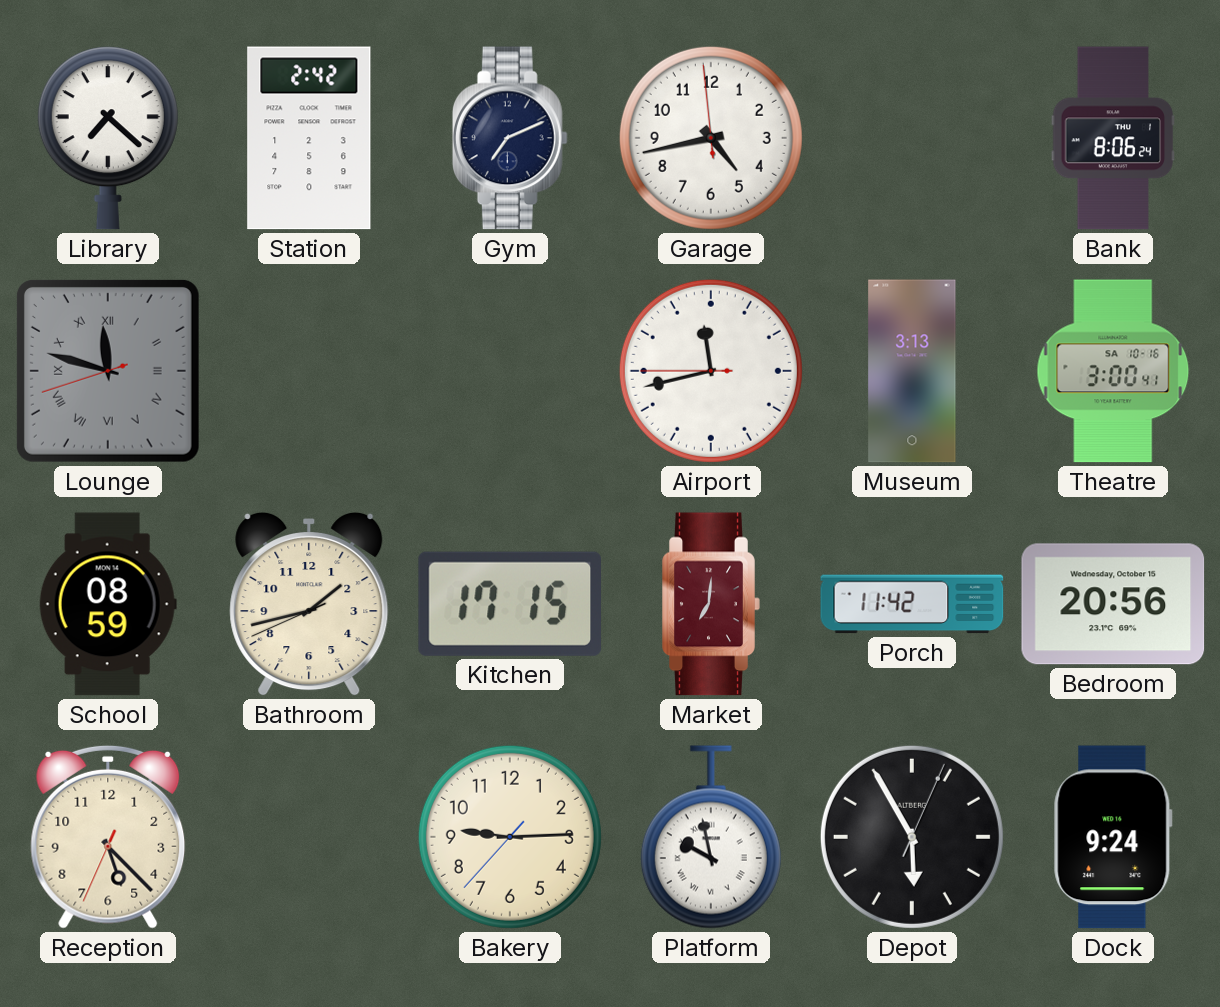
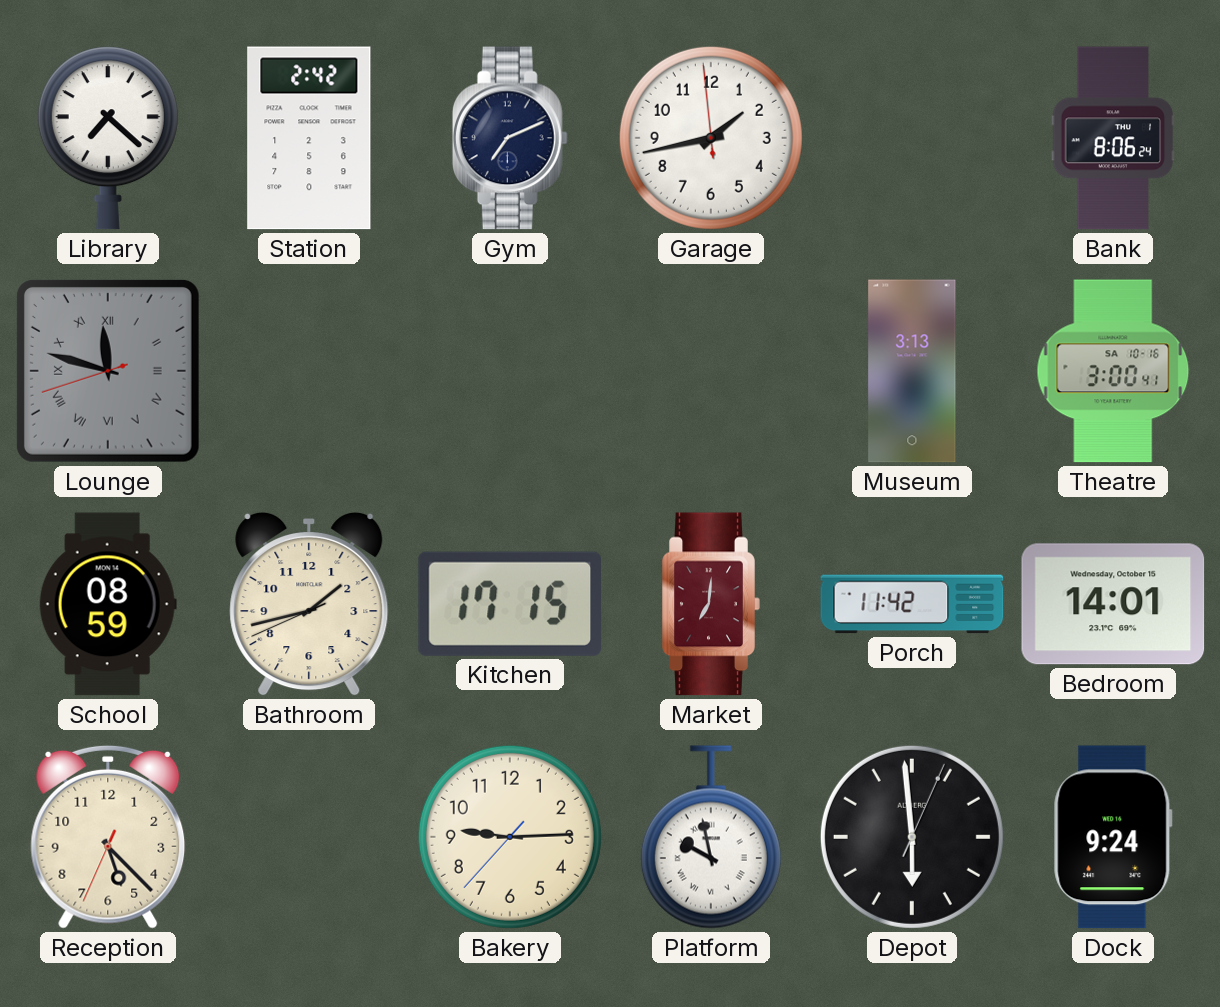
Garage: 4:42 -> 1:42
Airport: 11:42 -> none
Bedroom: 20:56 -> 14:01
Depot: 5:55 -> 5:59
